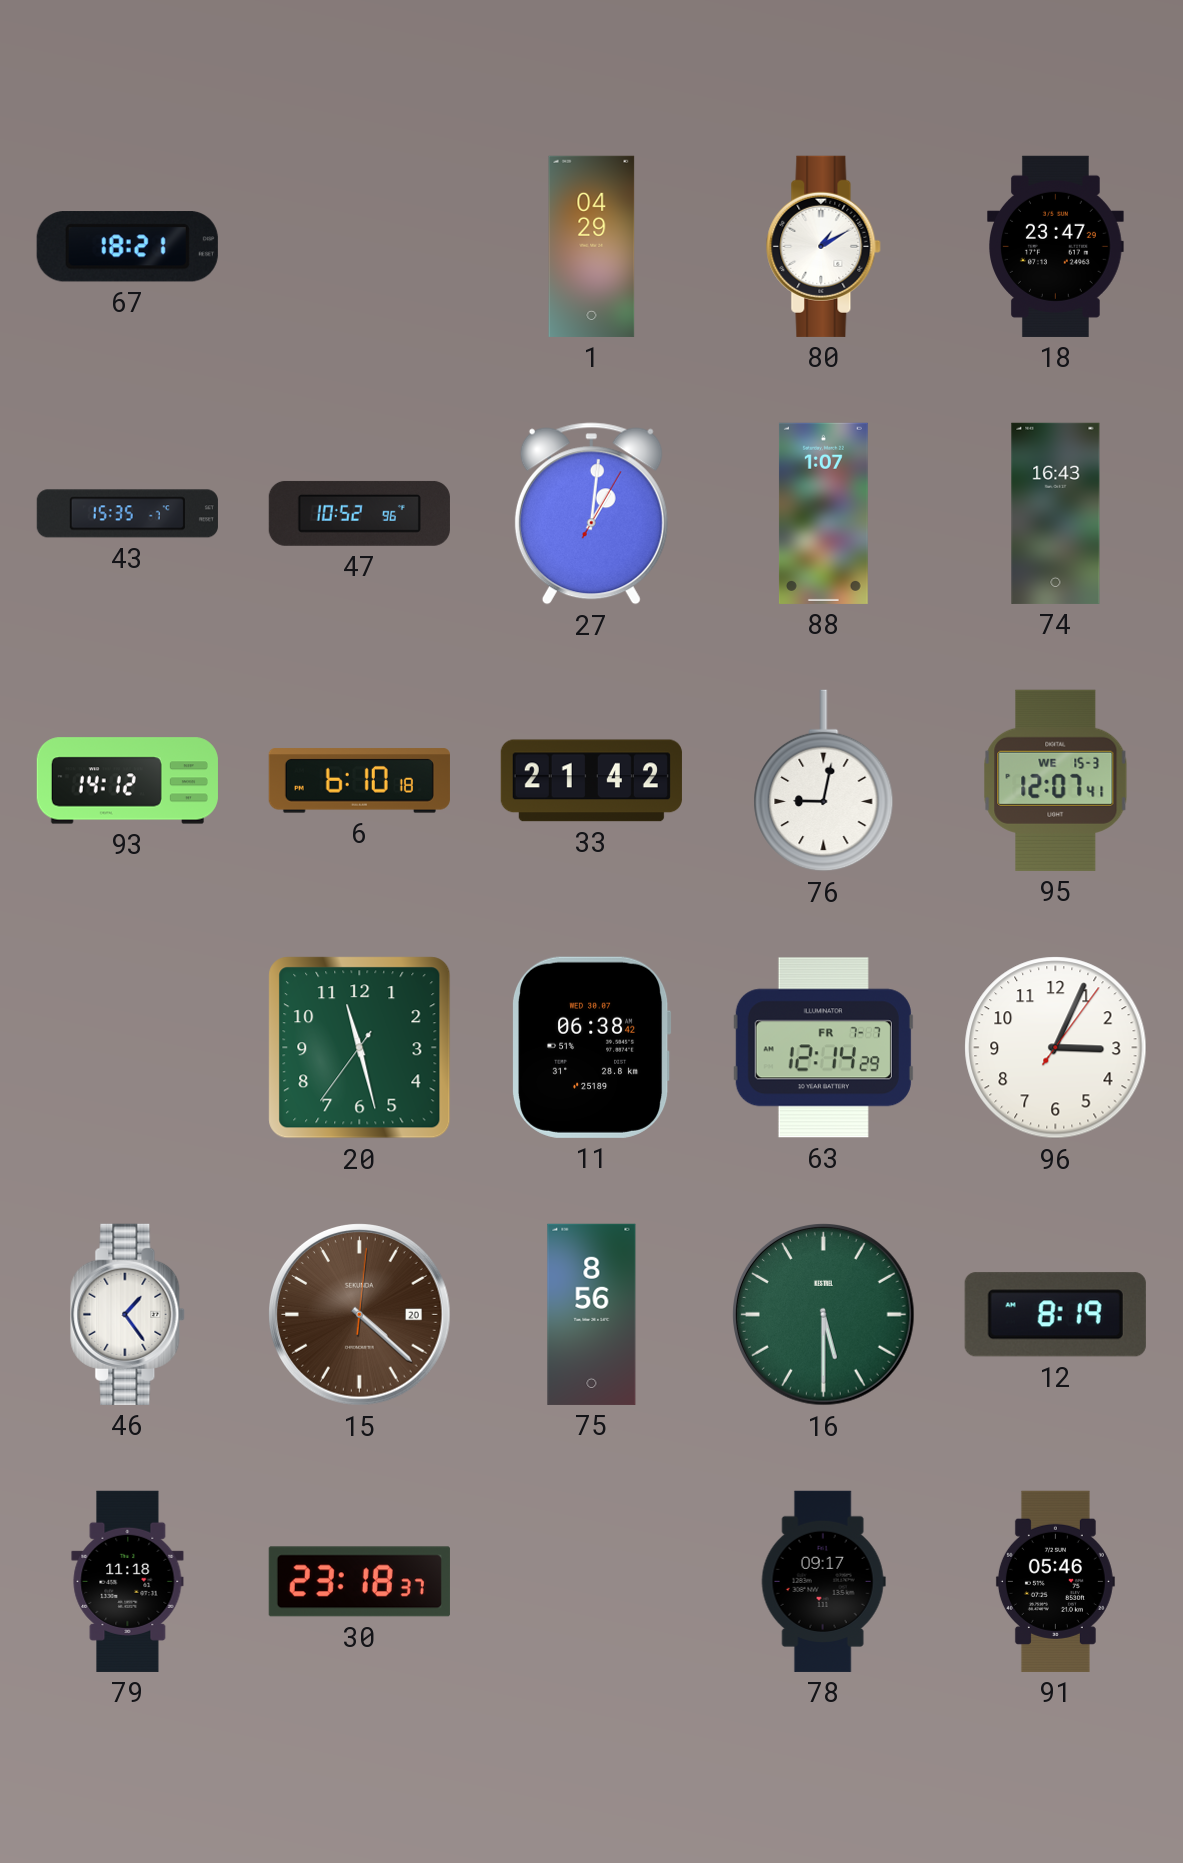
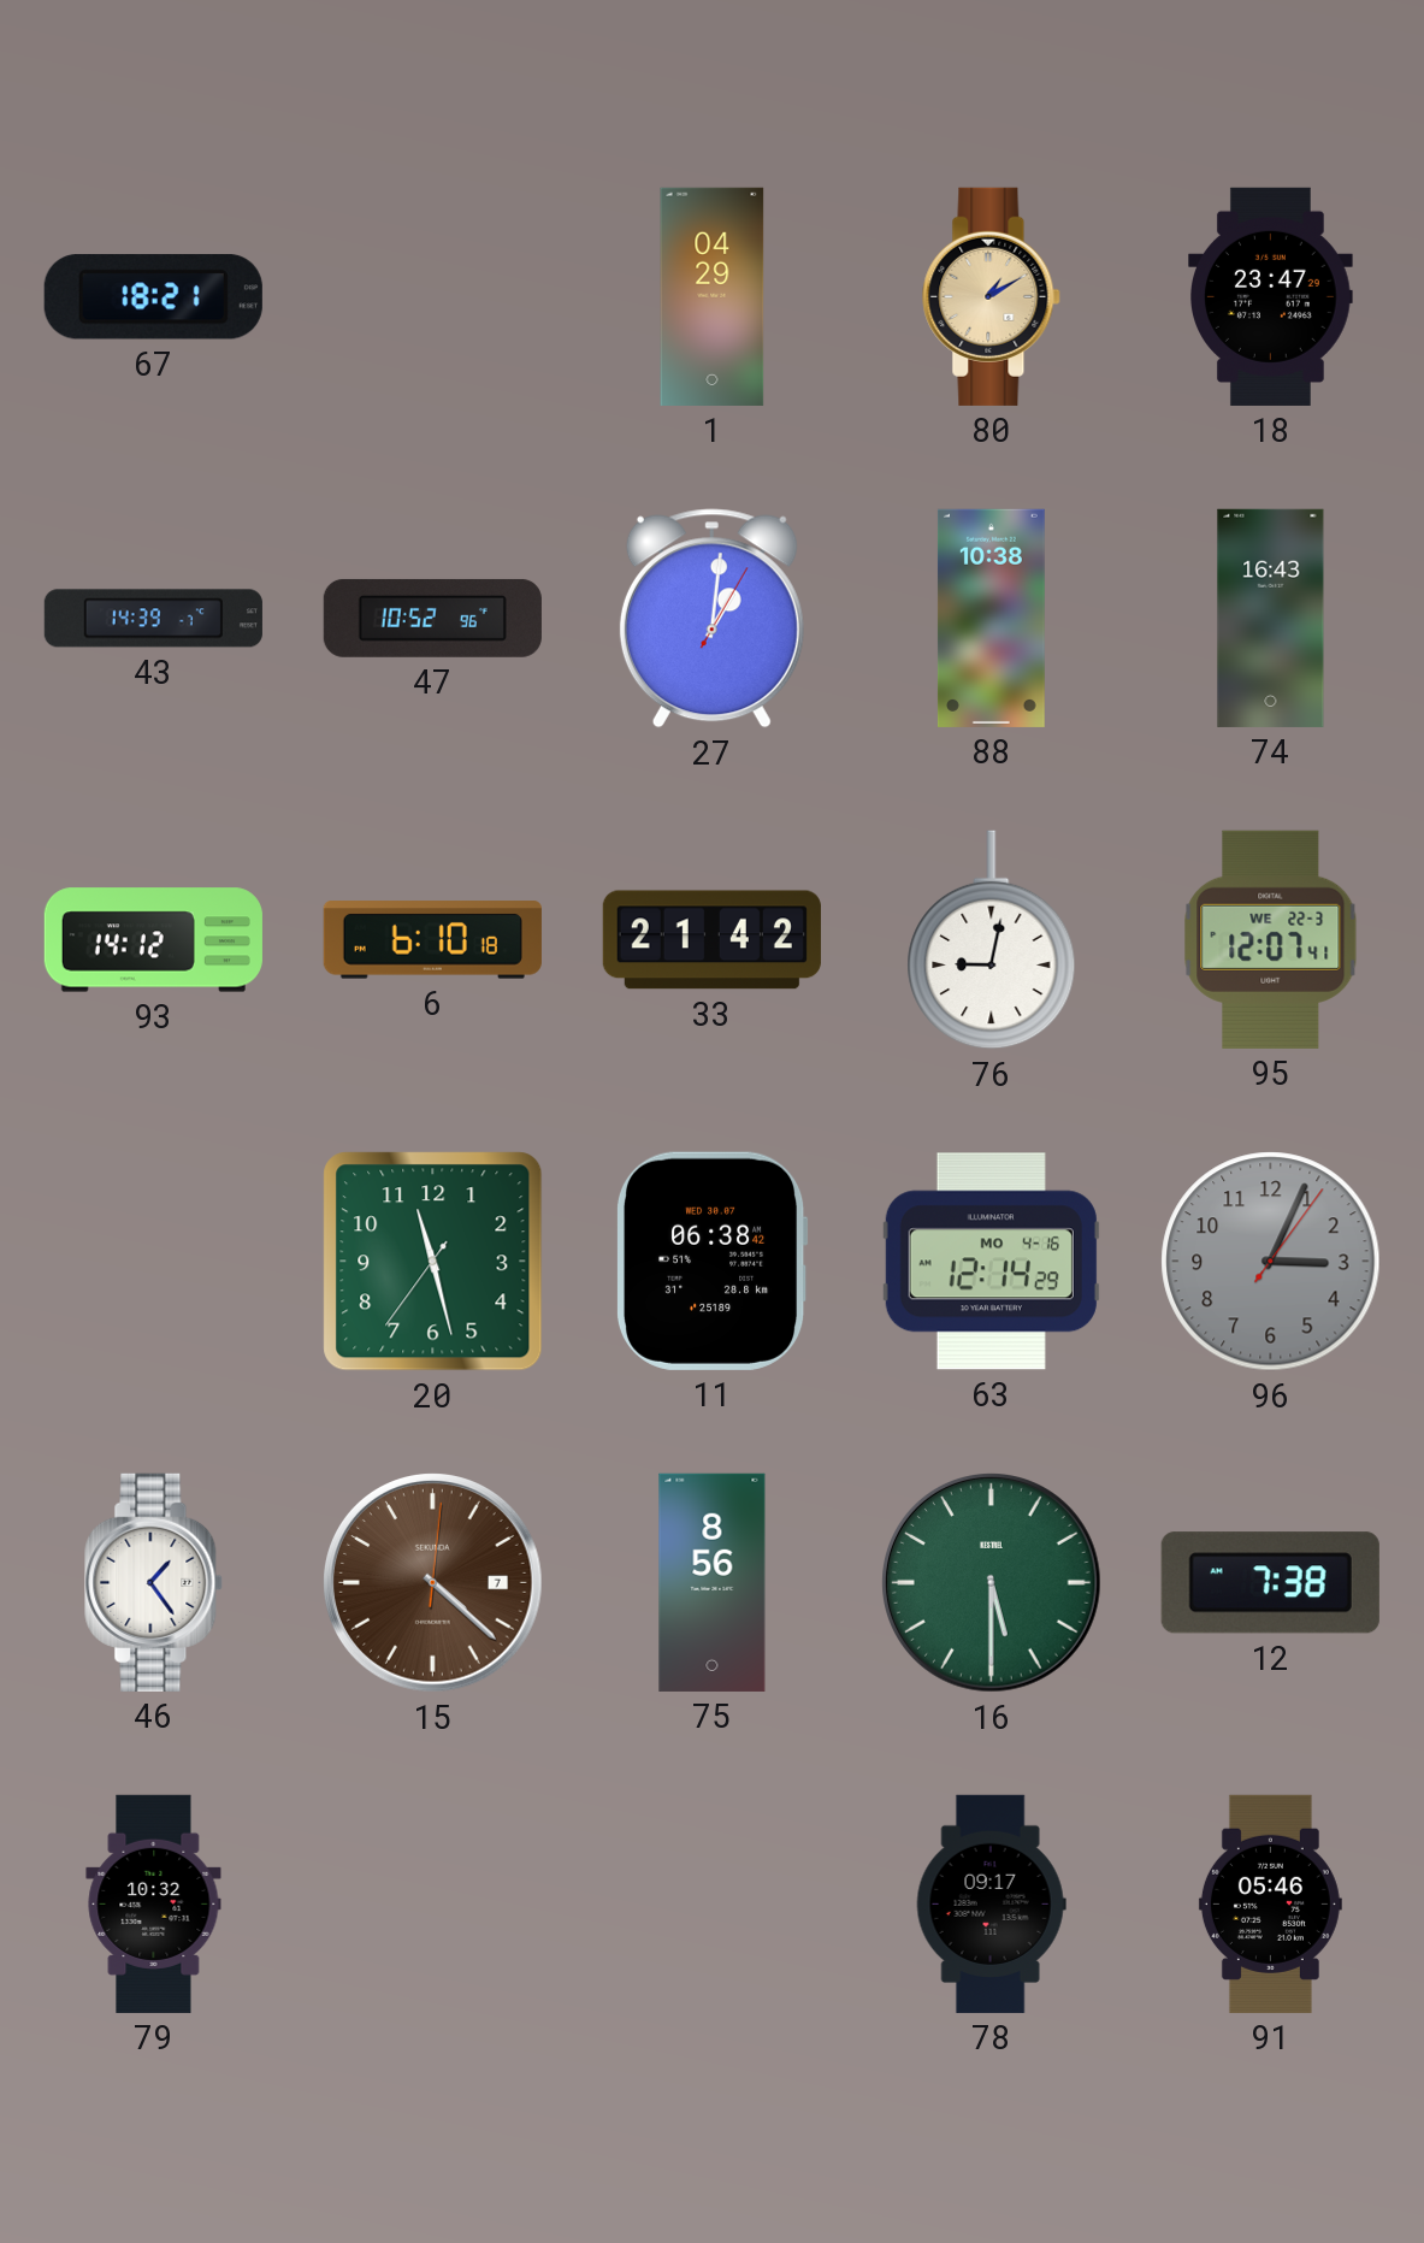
80 dial: white -> champagne
43: 15:35 -> 14:39
88: 1:07 -> 10:38
95 date: WE 15-3 -> WE 22-3
63 date: FR 7-7 -> MO 4-16
96 dial: white -> grey
15 date: 20 -> 7
12: 8:19 -> 7:38
79: 11:18 -> 10:32
30: 23:18 -> none
